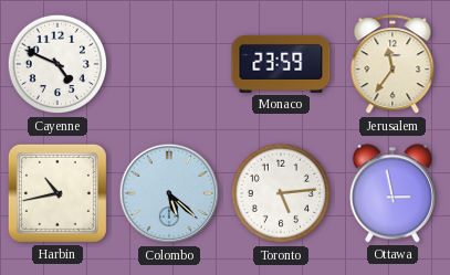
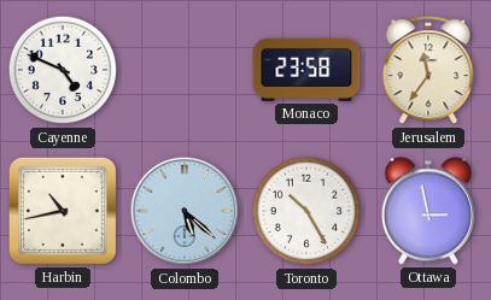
Monaco: 23:59 -> 23:58
Toronto: 5:14 -> 10:25
